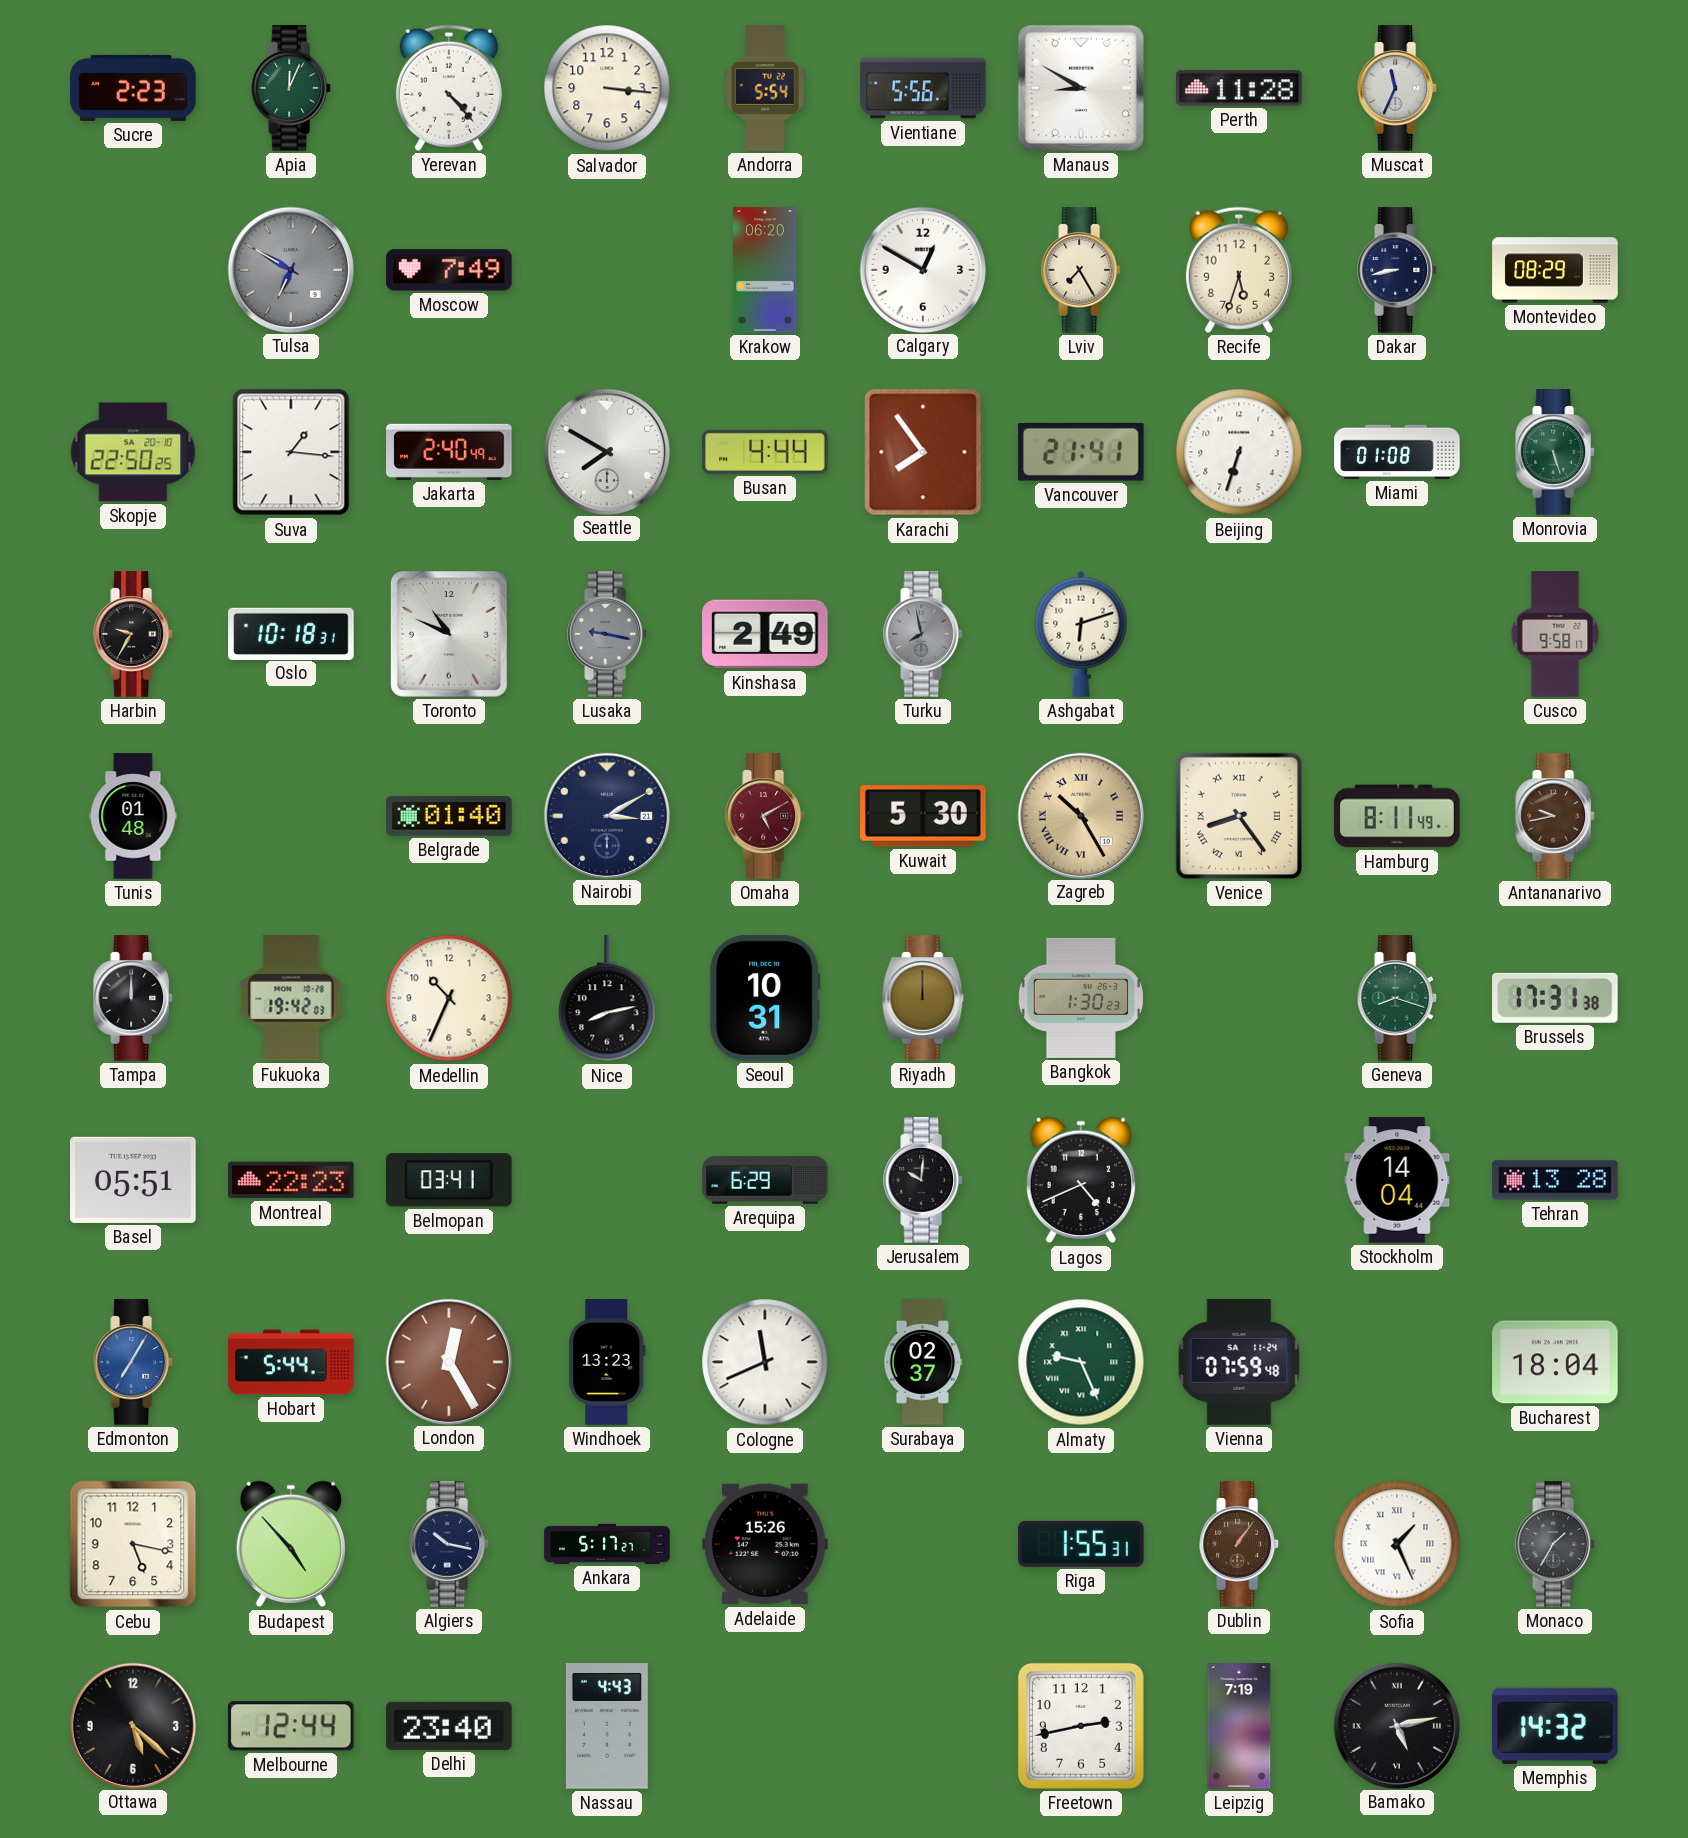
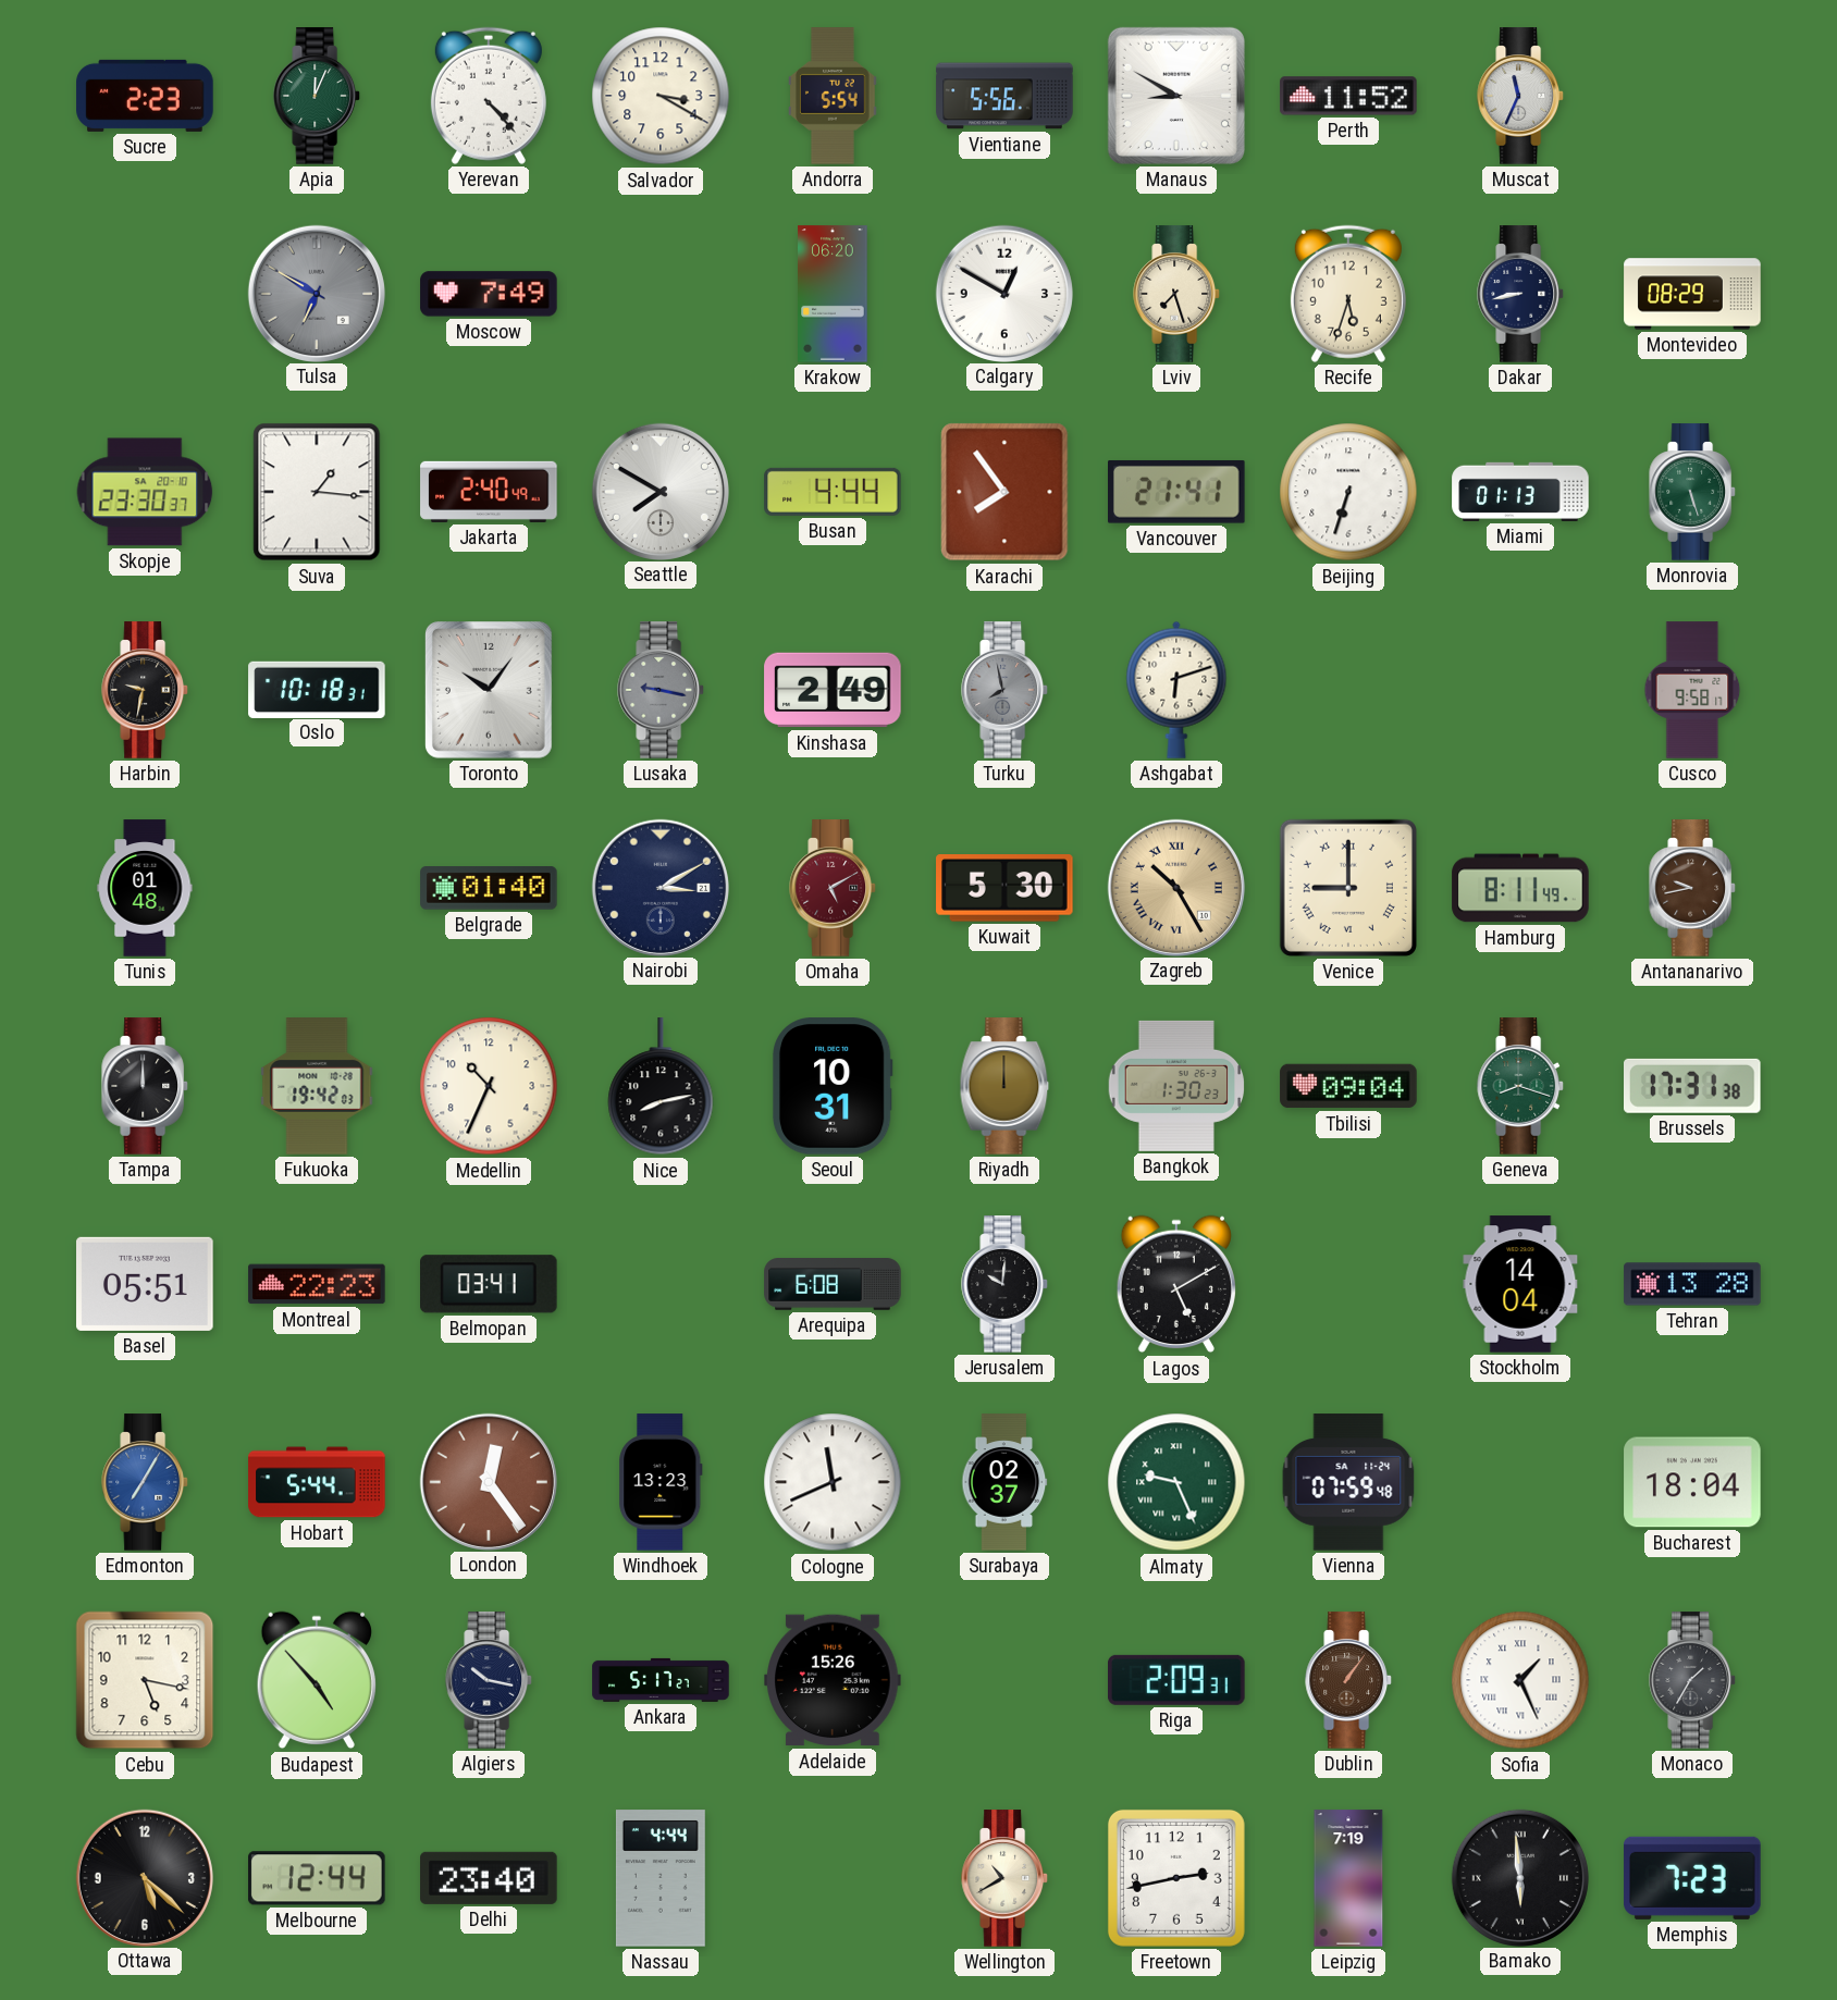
Salvador: 3:16 -> 3:20
Perth: 11:28 -> 11:52
Lviv: 7:25 -> 7:27
Skopje: 22:50 -> 23:30
Miami: 01:08 -> 01:13
Harbin: 9:35 -> 9:32
Toronto: 10:49 -> 10:06
Venice: 8:24 -> 9:00
Tbilisi: none -> 09:04
Arequipa: 6:29 -> 6:08
Lagos: 4:41 -> 5:10
London: 12:25 -> 12:24
Riga: 1:55 -> 2:09
Nassau: 4:43 -> 4:44
Wellington: none -> 10:40
Bamako: 5:13 -> 5:59
Memphis: 14:32 -> 7:23
